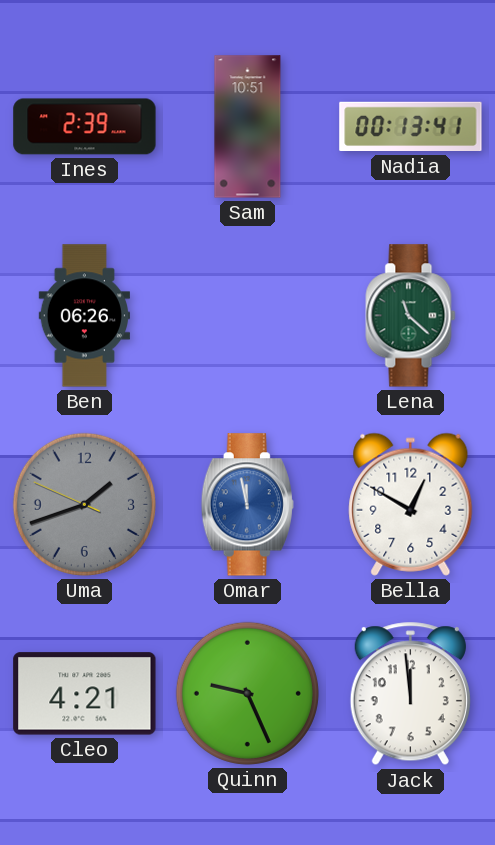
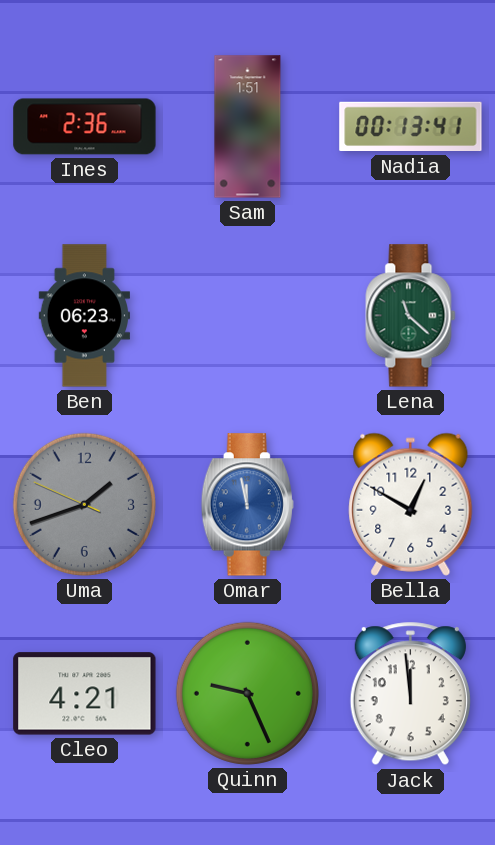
Ines: 2:39 -> 2:36
Sam: 10:51 -> 1:51
Ben: 06:26 -> 06:23
